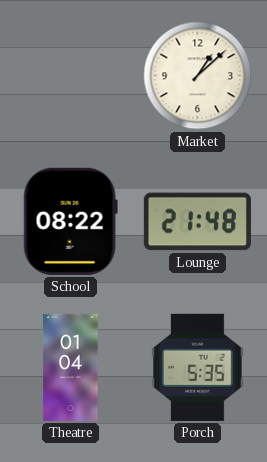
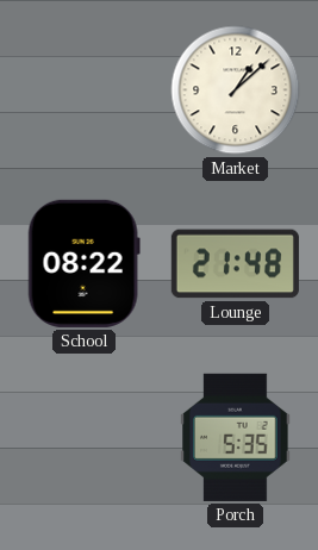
Theatre: 01:04 -> none
